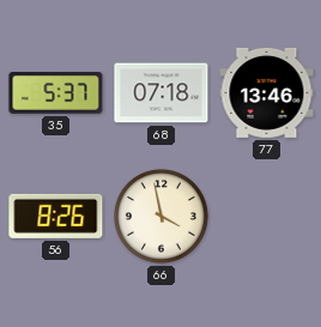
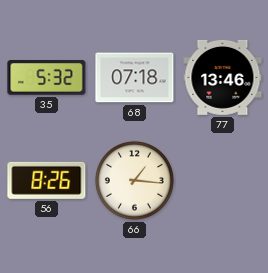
35: 5:37 -> 5:32
66: 3:58 -> 1:16
